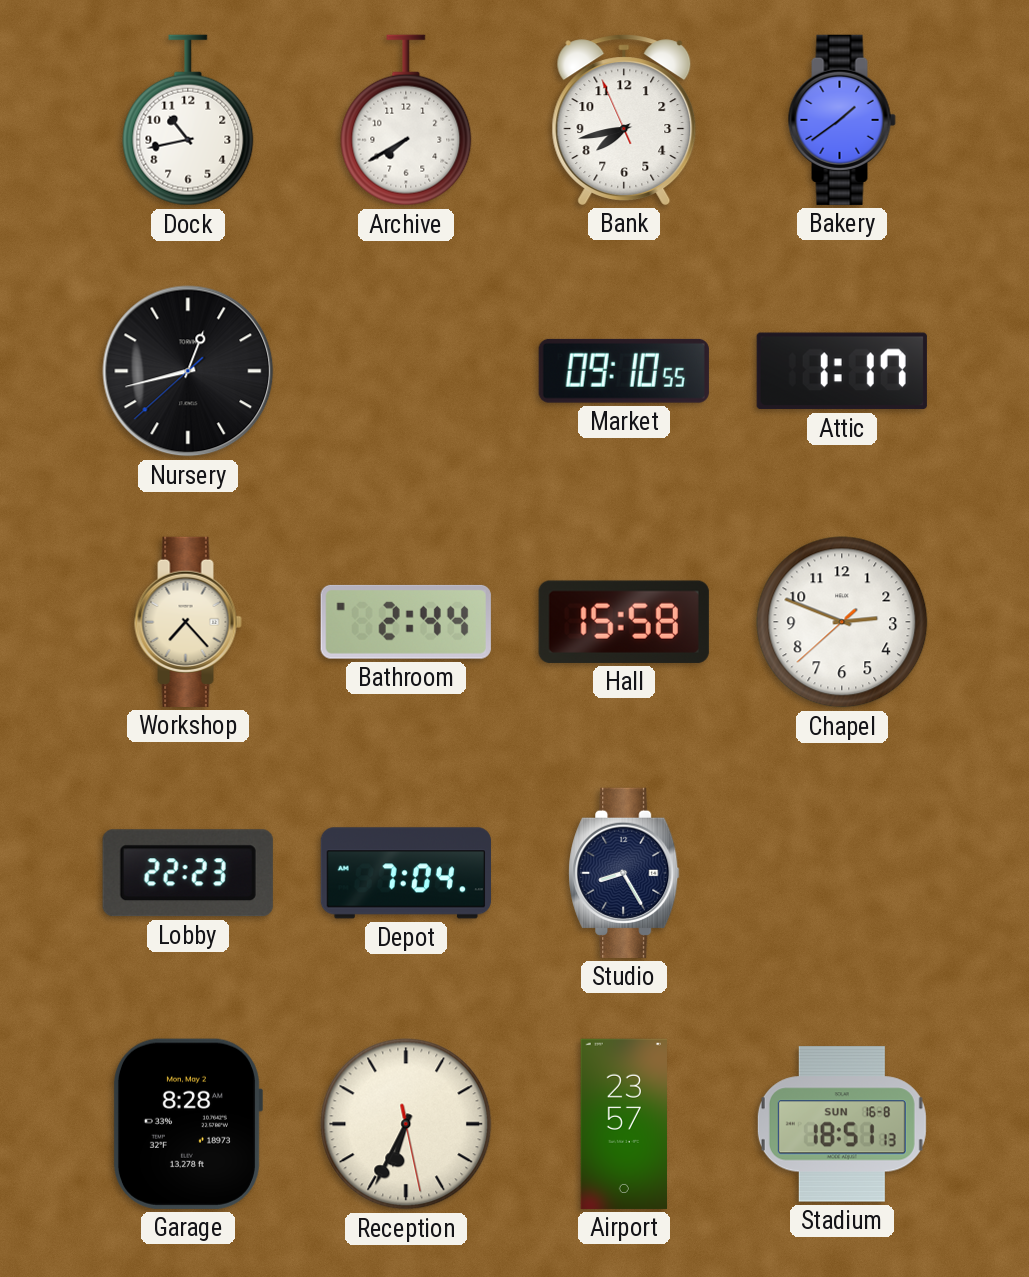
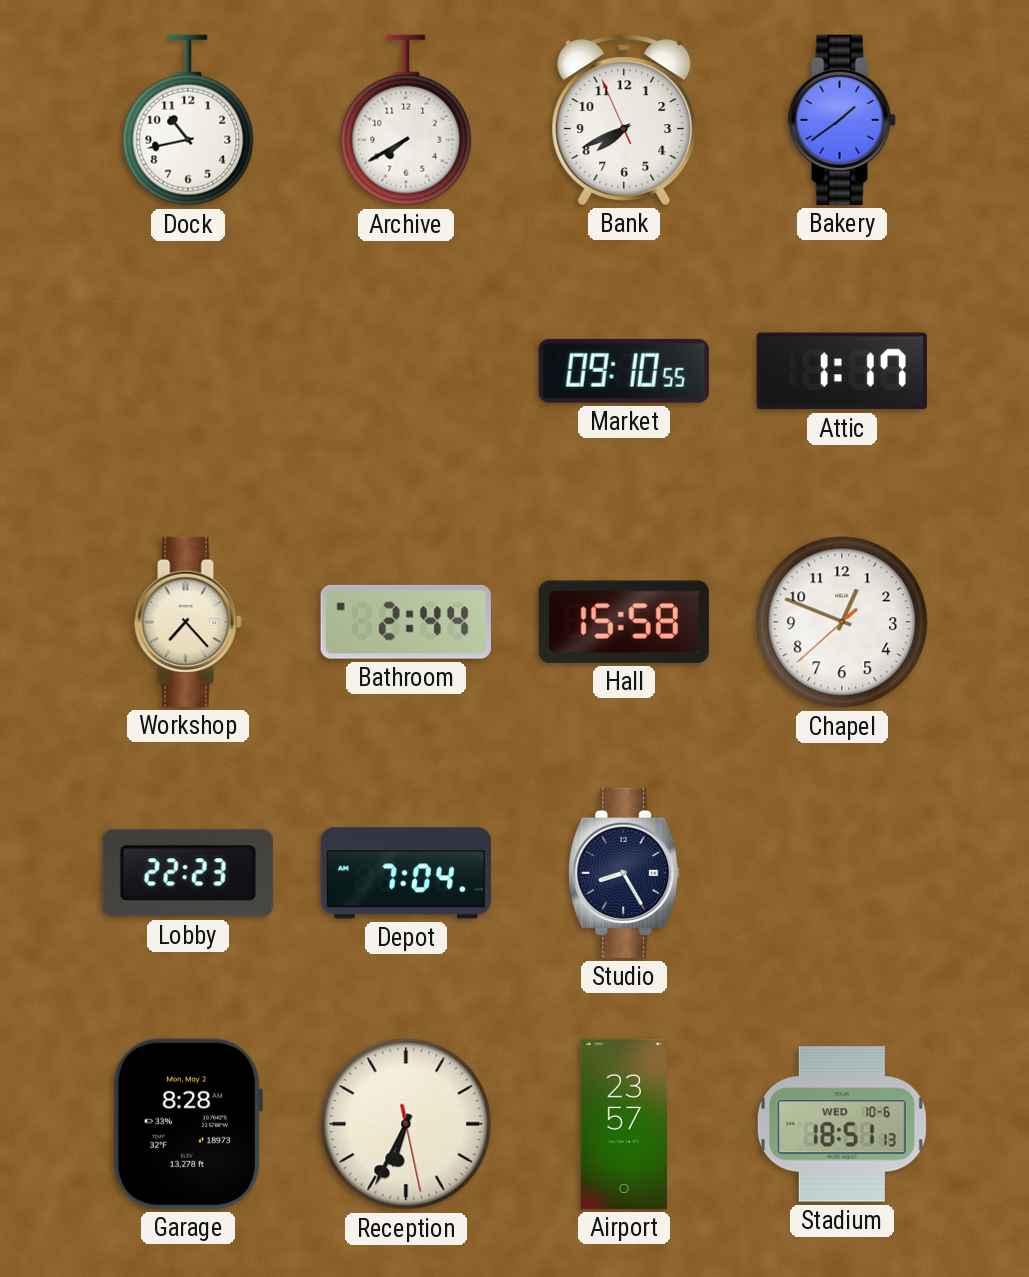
Bank: 7:42 -> 7:40
Nursery: 12:42 -> none
Chapel: 2:48 -> 12:48
Stadium date: SUN 16-8 -> WED 10-6
